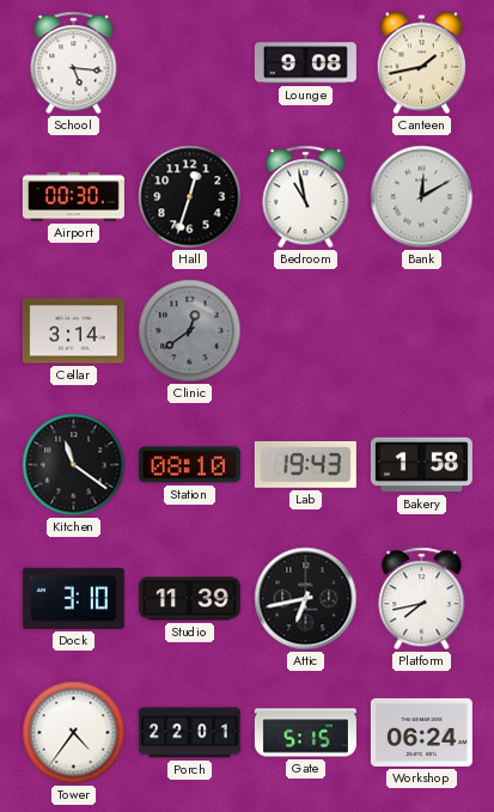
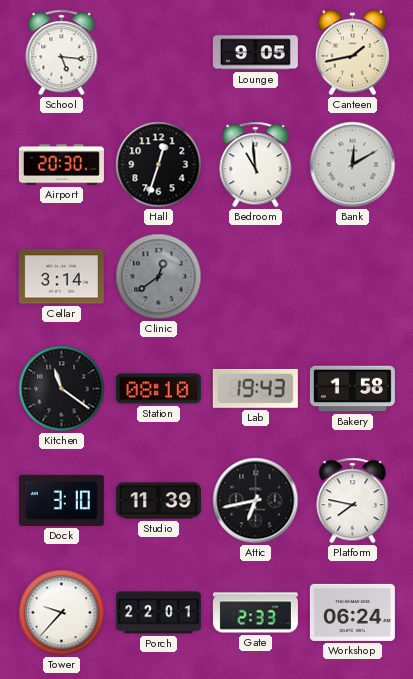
Lounge: 9:08 -> 9:05
Airport: 00:30 -> 20:30
Bedroom: 10:58 -> 10:59
Platform: 7:43 -> 7:47
Tower: 4:36 -> 9:37
Gate: 5:15 -> 2:33
